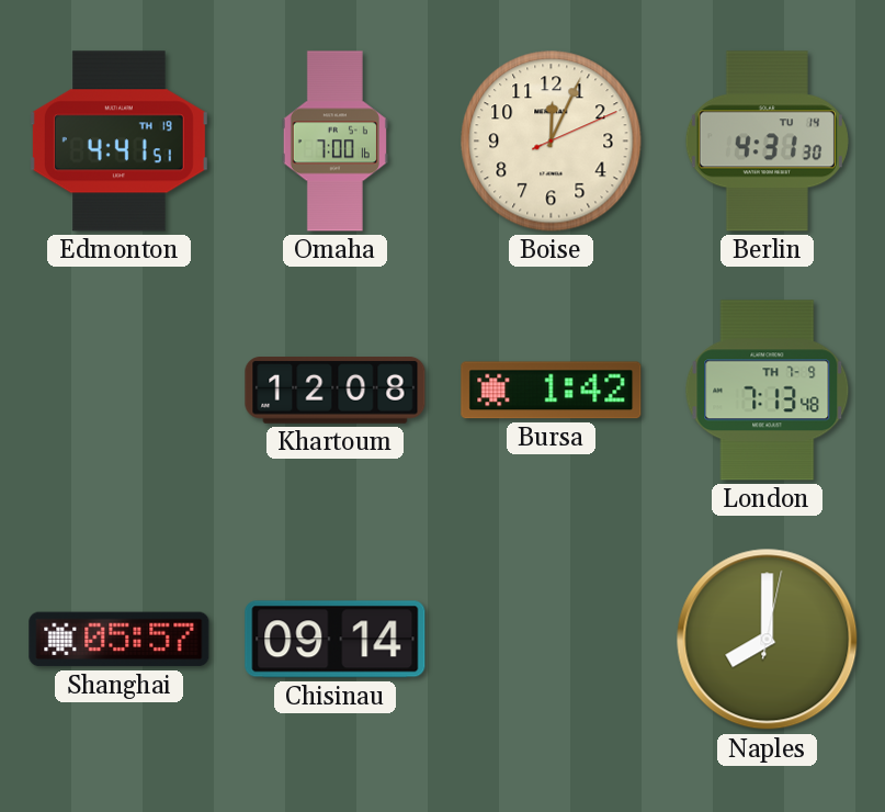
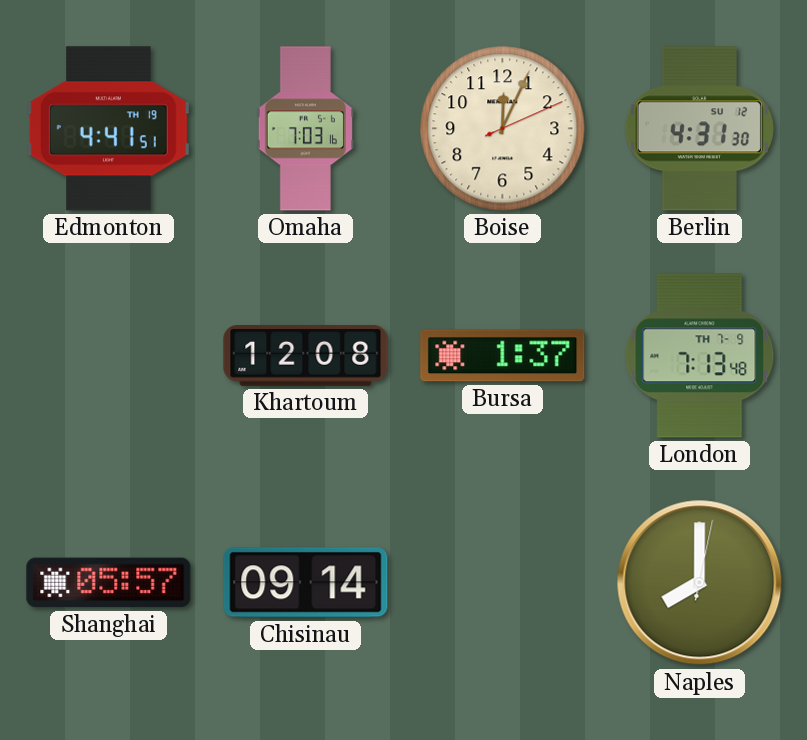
Omaha: 7:00 -> 7:03
Berlin date: TU 14 -> SU 12
Bursa: 1:42 -> 1:37
